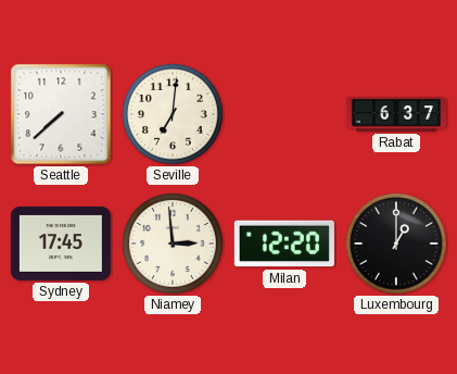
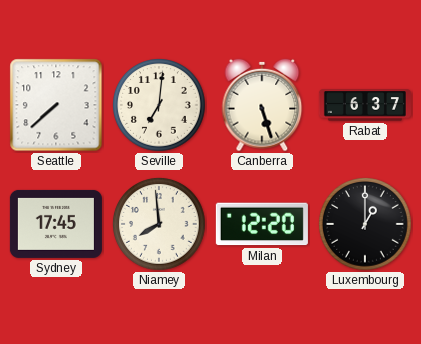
Canberra: none -> 5:27
Niamey: 2:59 -> 7:59
